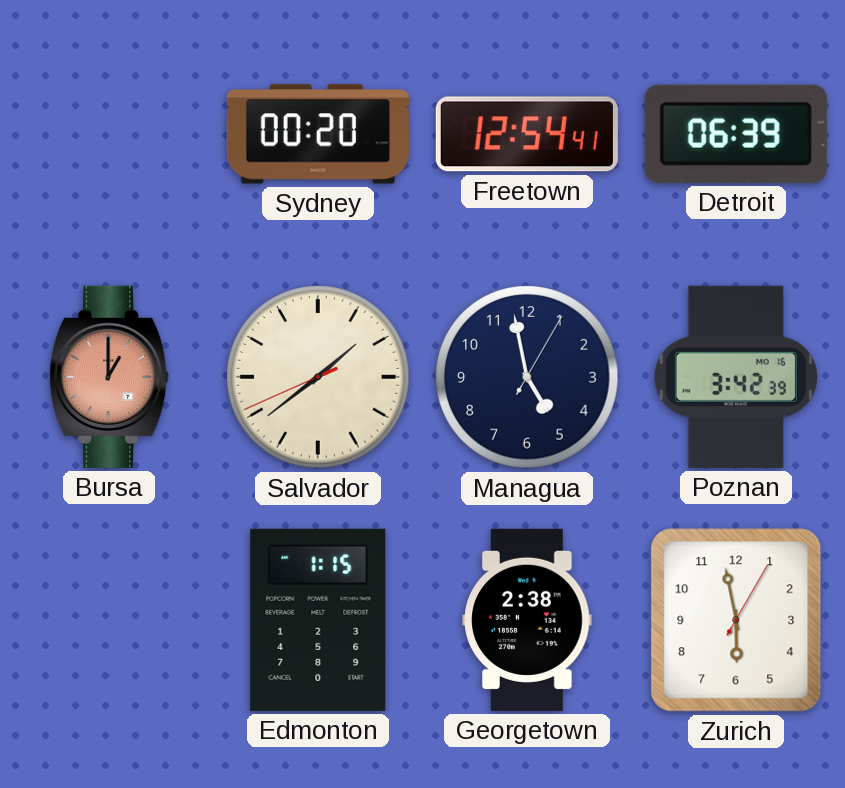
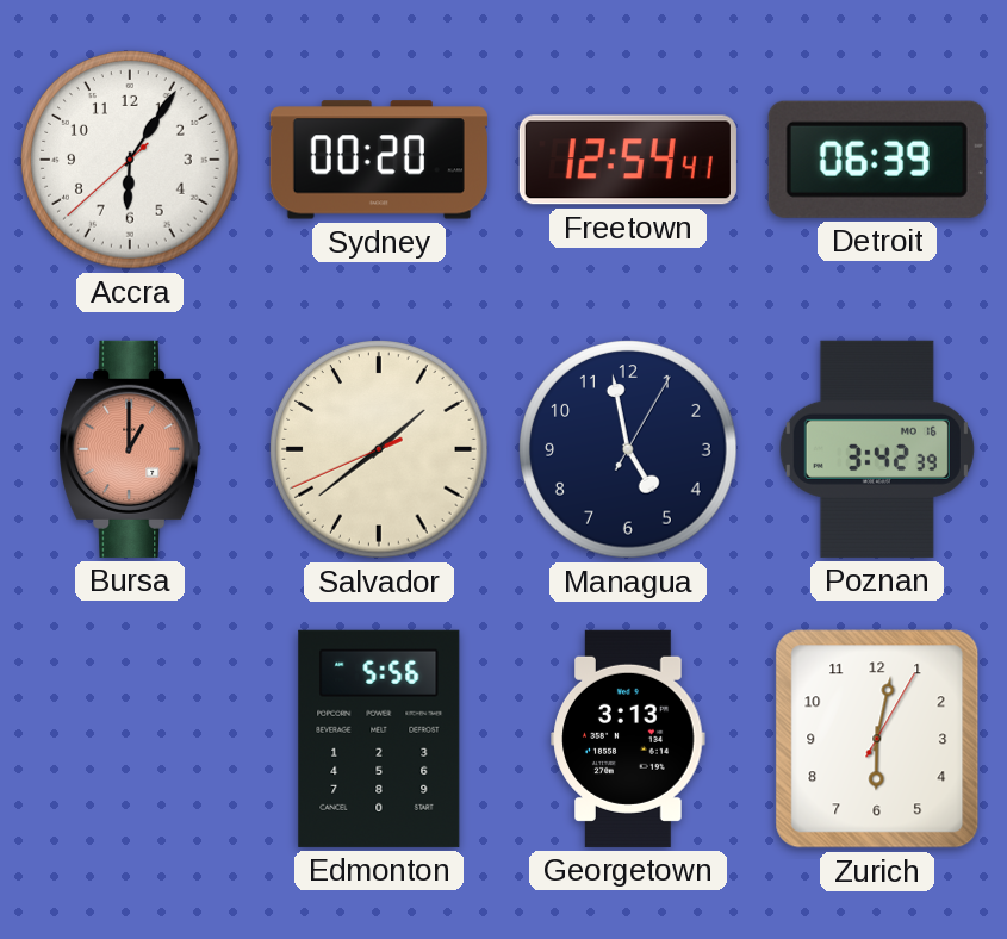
Accra: none -> 6:05
Edmonton: 1:15 -> 5:56
Georgetown: 2:38 -> 3:13
Zurich: 5:58 -> 6:02
